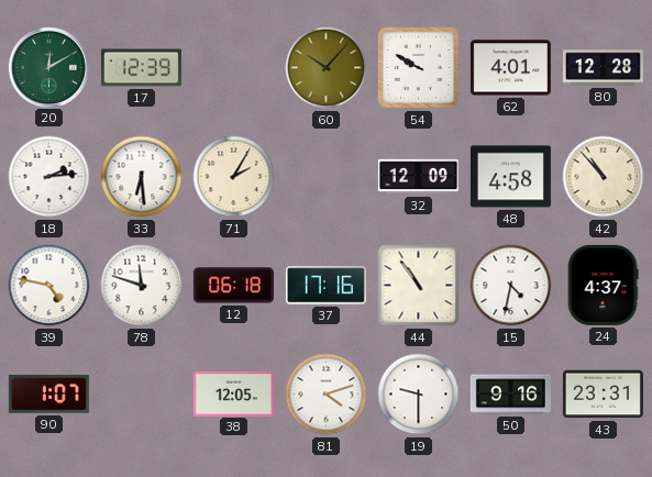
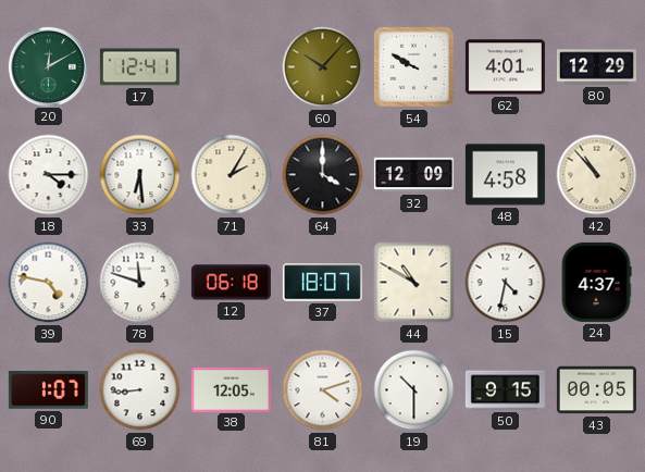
17: 12:39 -> 12:41
80: 12:28 -> 12:29
18: 2:14 -> 4:15
64: none -> 4:00
37: 17:16 -> 18:07
44: 10:54 -> 10:50
69: none -> 8:44
19: 9:30 -> 10:30
50: 9:16 -> 9:15
43: 23:31 -> 00:05
